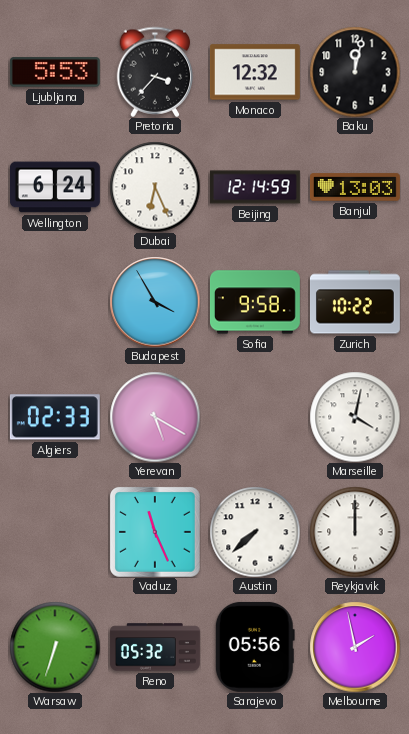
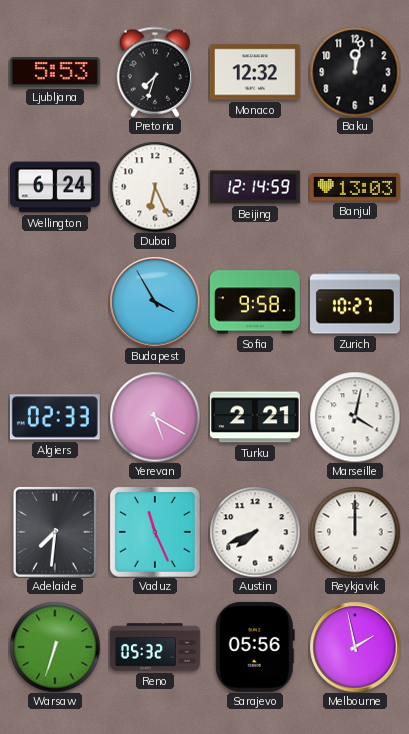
Pretoria: 3:37 -> 7:33
Zurich: 10:22 -> 10:27
Turku: none -> 2:21
Adelaide: none -> 7:31
Austin: 7:38 -> 7:41
